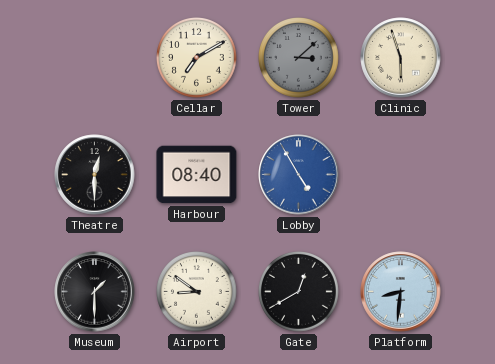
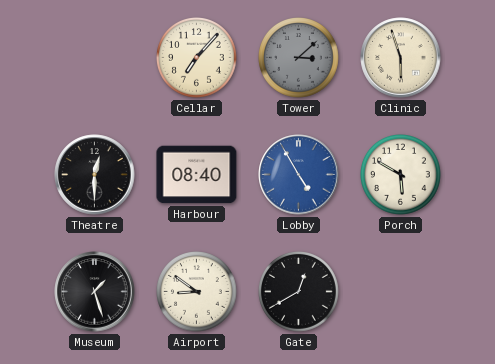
Cellar: 7:10 -> 7:07
Porch: none -> 5:50
Museum: 1:30 -> 1:27
Platform: 8:31 -> none
